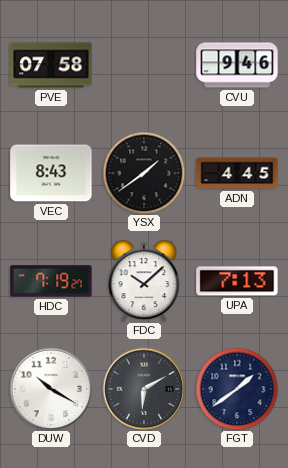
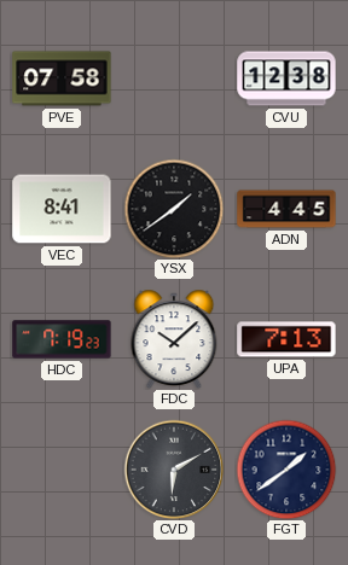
CVU: 9:46 -> 12:38
VEC: 8:43 -> 8:41
HDC: 7:19:27 -> 7:19:23
DUW: 10:20 -> none
